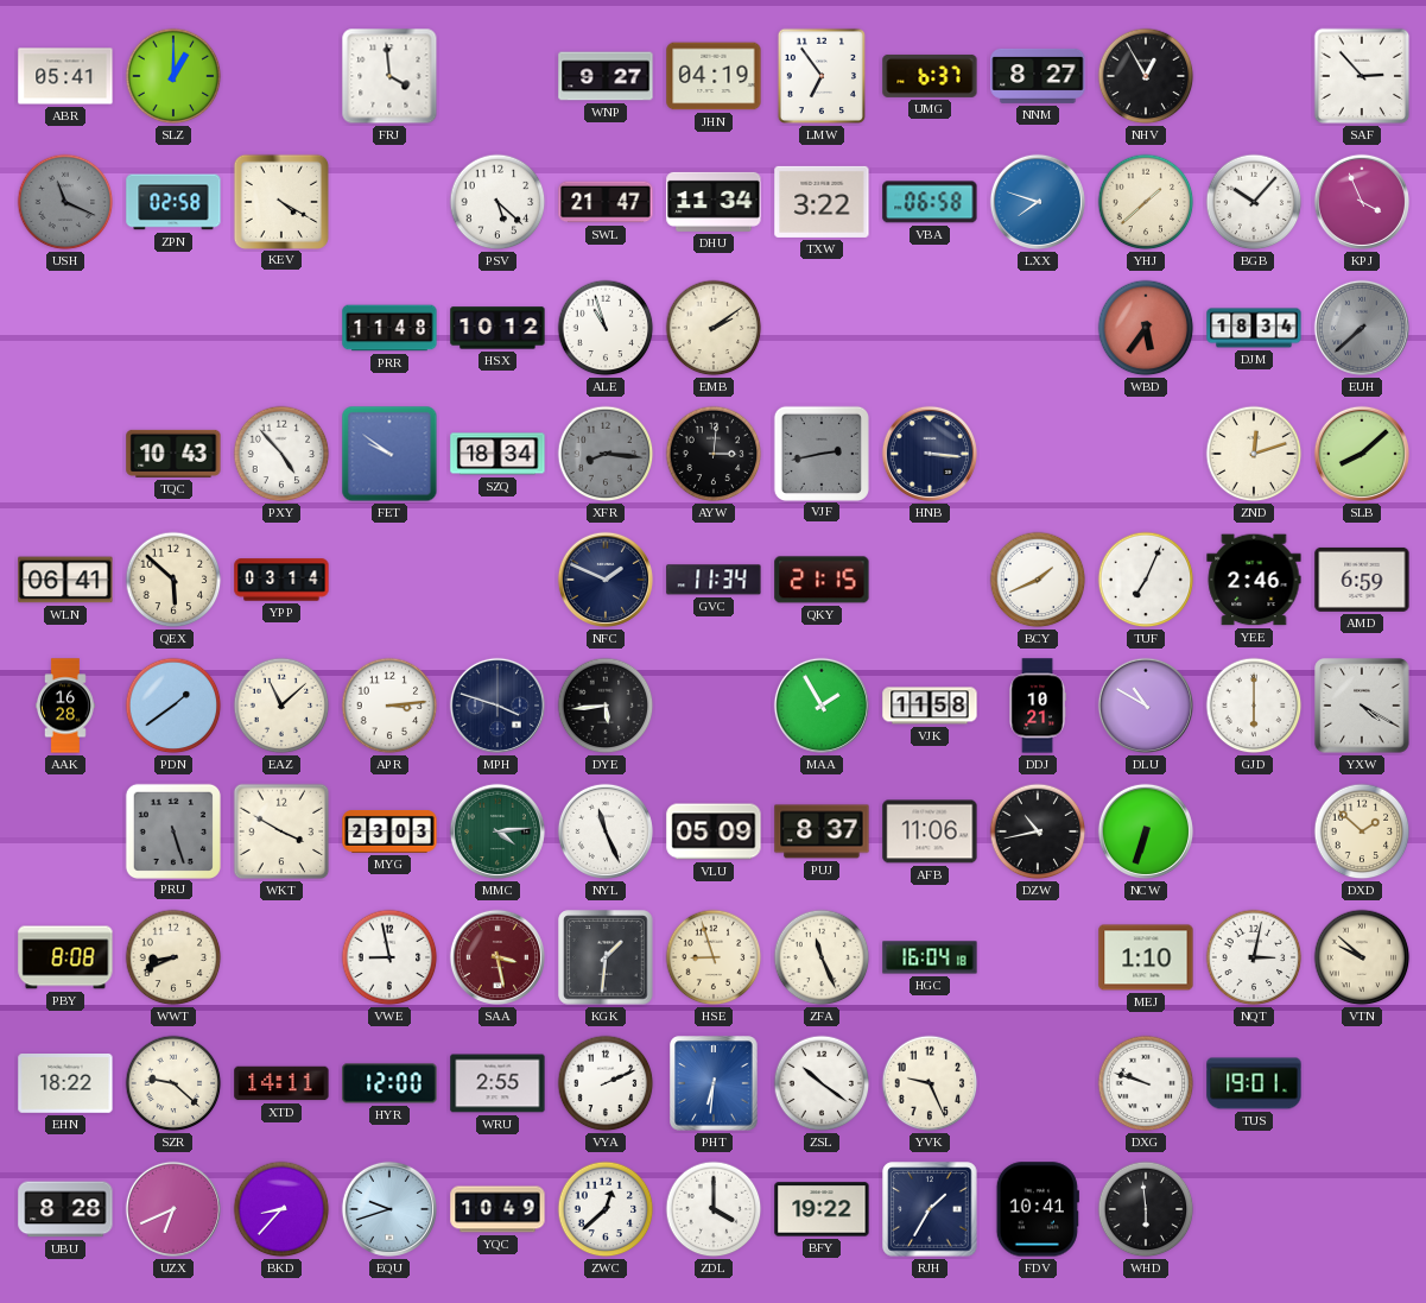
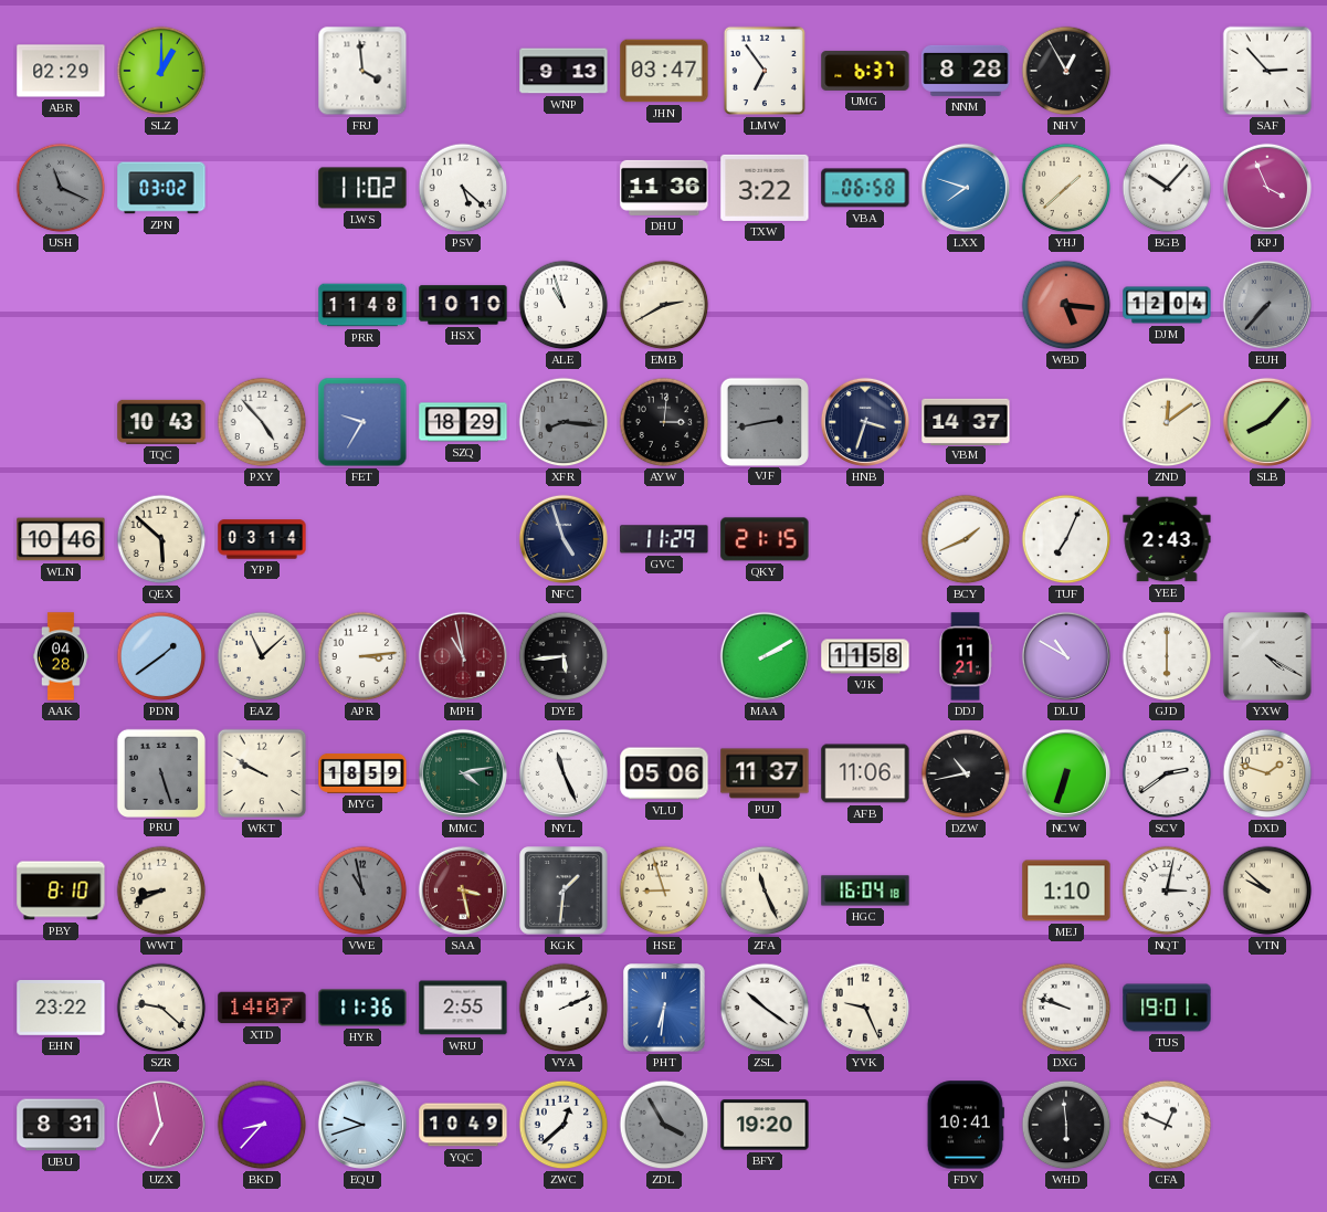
ABR: 05:41 -> 02:29
WNP: 9:27 -> 9:13
JHN: 04:19 -> 03:47
NNM: 8:27 -> 8:28
ZPN: 02:58 -> 03:02
KEV: 4:20 -> none
LWS: none -> 11:02
SWL: 21:47 -> none
DHU: 11:34 -> 11:36
HSX: 10:12 -> 10:10
EMB: 2:09 -> 2:40
WBD: 5:36 -> 5:16
DJM: 18:34 -> 12:04
EUH: 7:38 -> 7:37
FET: 9:51 -> 9:35
SZQ: 18:34 -> 18:29
HNB: 3:16 -> 3:33
VBM: none -> 14:37
ZND: 12:12 -> 12:09
SLB: 8:08 -> 8:07
WLN: 06:41 -> 10:46
NFC: 1:49 -> 4:57
GVC: 11:34 -> 11:29
YEE: 2:46 -> 2:43
AMD: 6:59 -> none
AAK: 16:28 -> 04:28
MPH: 3:48 -> 10:58
MPH dial: navy -> burgundy
MAA: 1:55 -> 2:10
DDJ: 10:21 -> 11:21
WKT: 3:50 -> 9:50
MYG: 23:03 -> 18:59
MMC: 4:14 -> 4:13
VLU: 05:09 -> 05:06
PUJ: 8:37 -> 11:37
SCV: none -> 2:39
DXD: 1:52 -> 1:48
PBY: 8:08 -> 8:10
VWE: 8:58 -> 10:58
VWE dial: white -> grey
EHN: 18:22 -> 23:22
XTD: 14:11 -> 14:07
HYR: 12:00 -> 11:36
UBU: 8:28 -> 8:31
UZX: 6:41 -> 6:58
ZDL: 4:00 -> 3:55
ZDL dial: white -> grey
BFY: 19:22 -> 19:20
RJH: 1:35 -> none
CFA: none -> 12:49
